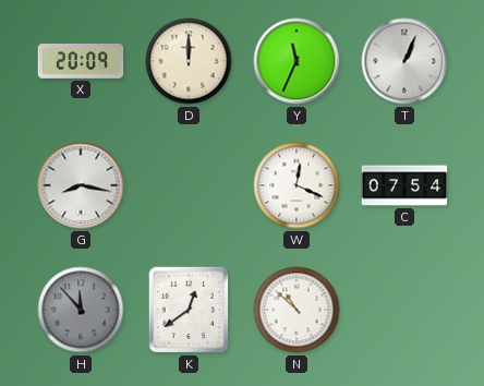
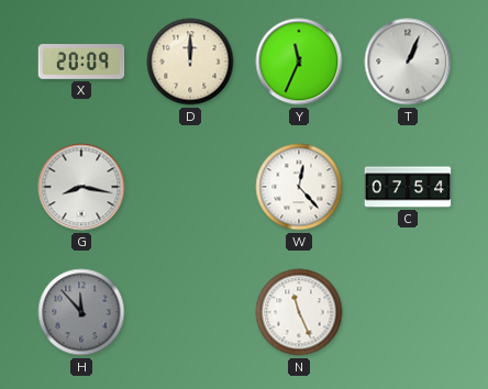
W: 12:19 -> 12:23
K: 12:39 -> none
N: 10:52 -> 11:26
